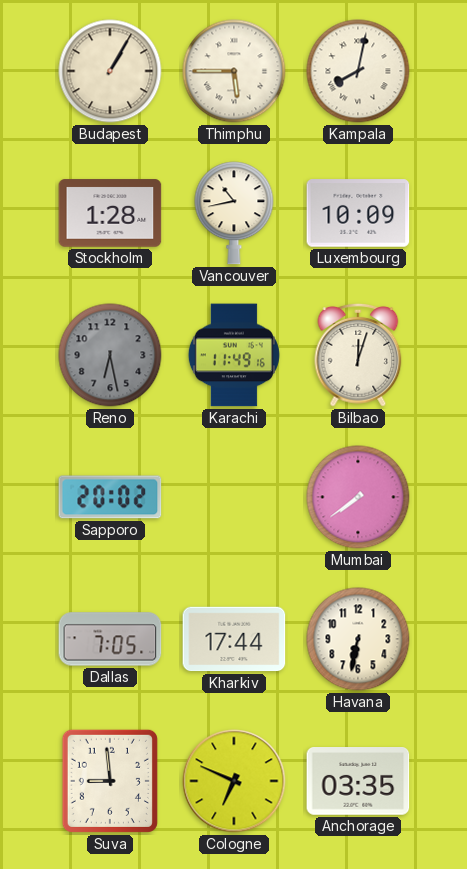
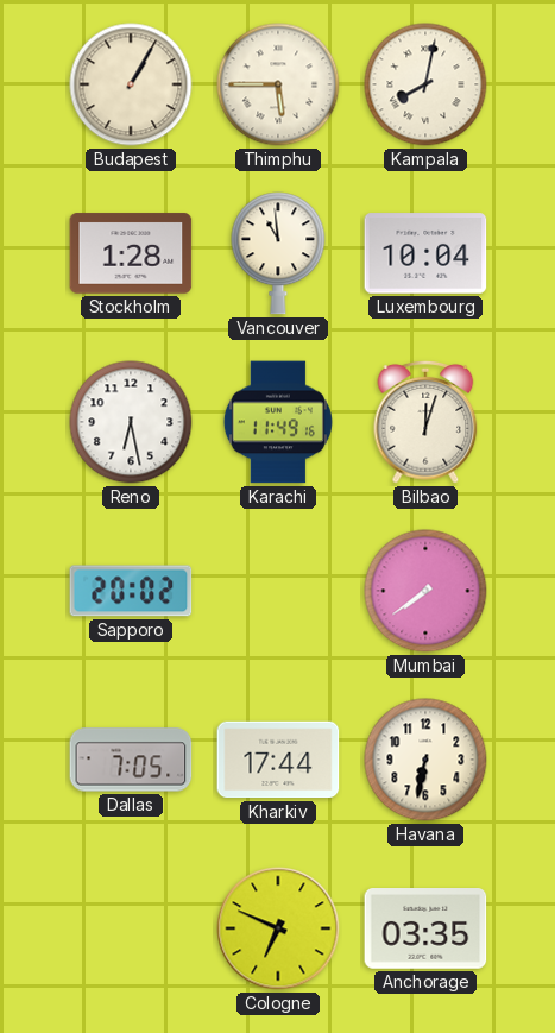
Vancouver: 10:43 -> 10:59
Luxembourg: 10:09 -> 10:04
Reno dial: grey -> white
Suva: 8:59 -> none
